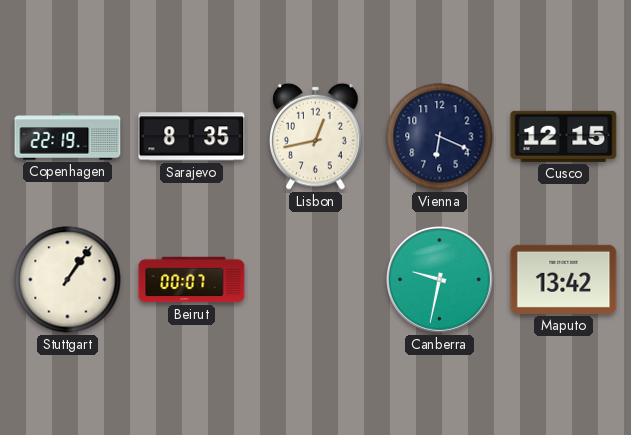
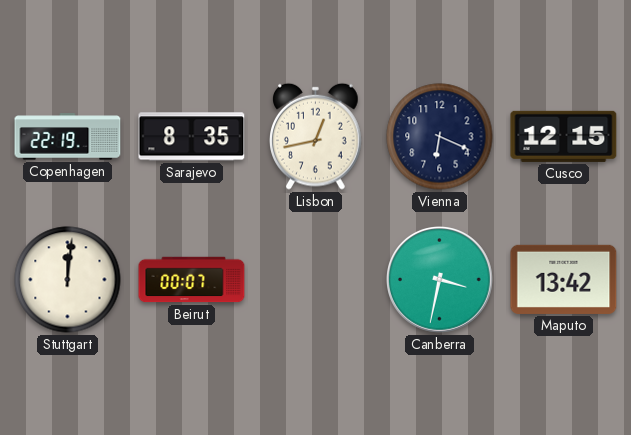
Stuttgart: 1:06 -> 12:01
Canberra: 9:32 -> 3:32
